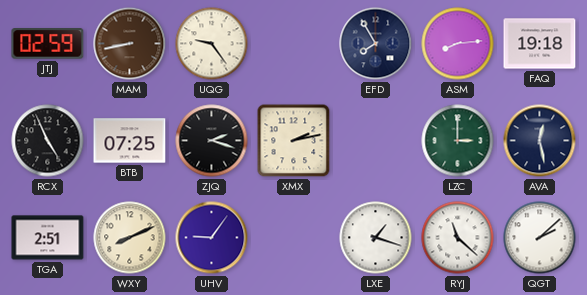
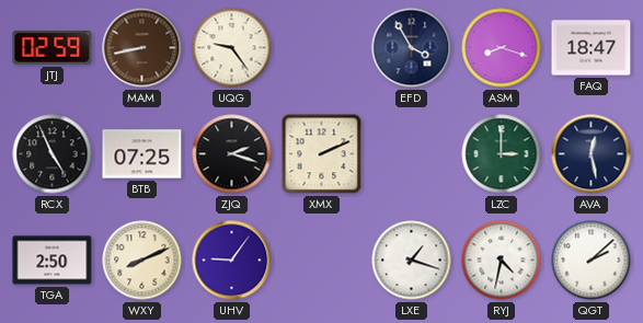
EFD: 7:55 -> 3:55
ASM: 8:14 -> 8:18
FAQ: 19:18 -> 18:47
XMX: 2:13 -> 2:11
TGA: 2:51 -> 2:50
RYJ: 11:22 -> 4:32
